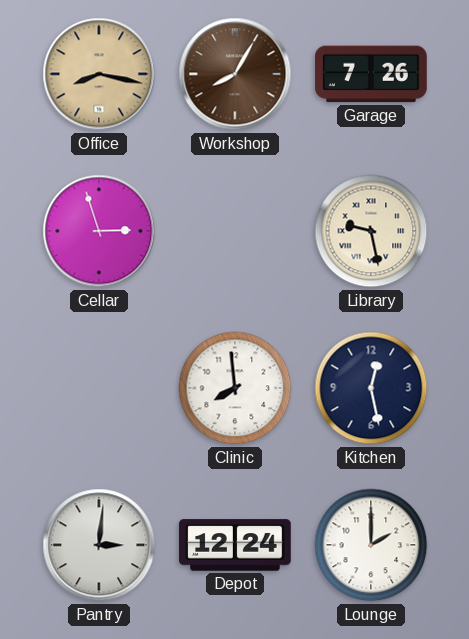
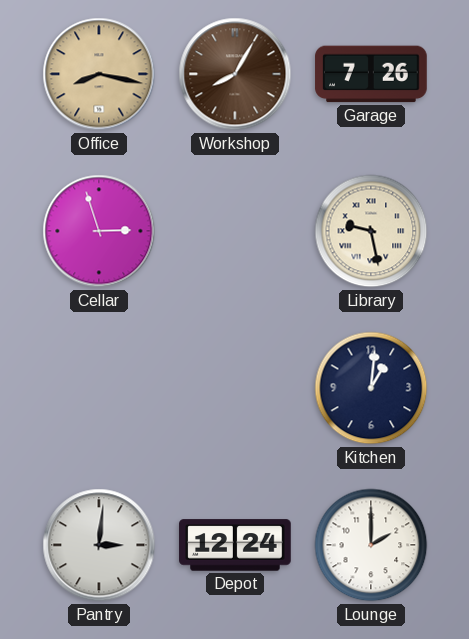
Clinic: 7:59 -> none
Kitchen: 12:28 -> 1:01
